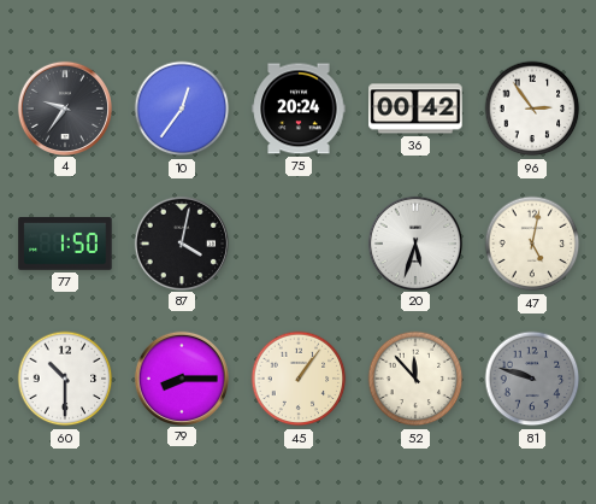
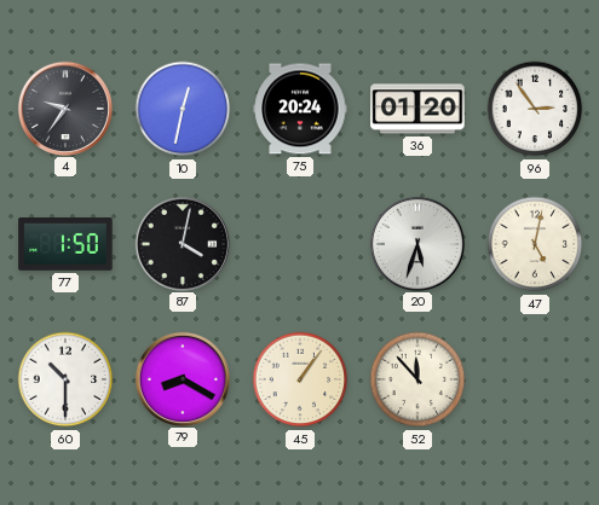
10: 12:36 -> 12:32
36: 00:42 -> 01:20
79: 8:15 -> 8:20
81: 9:48 -> none
